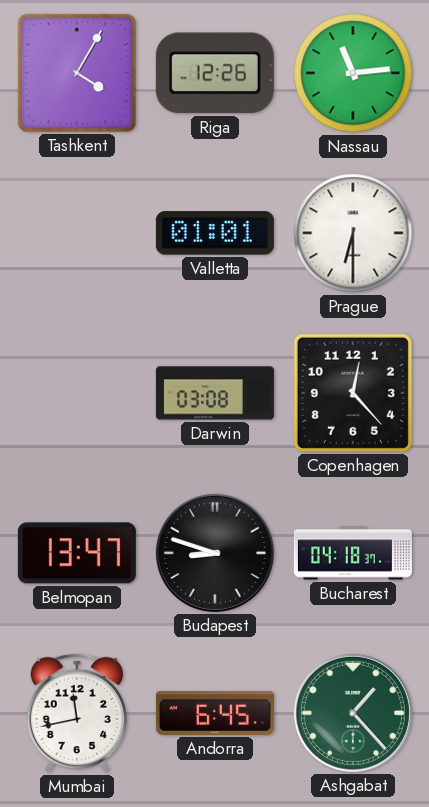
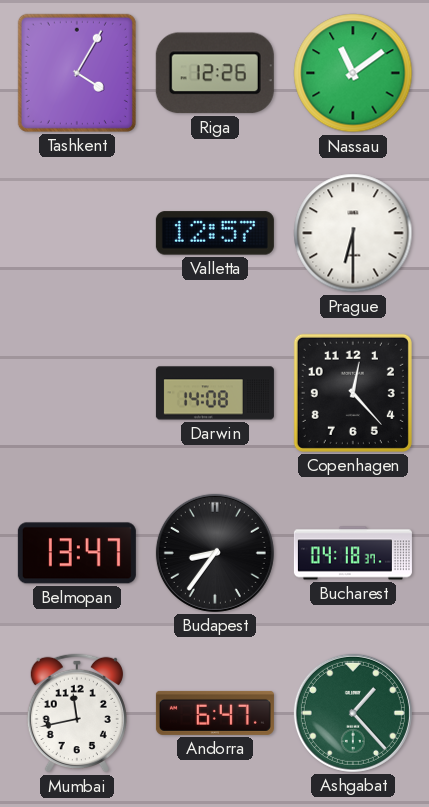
Nassau: 11:14 -> 11:09
Valletta: 01:01 -> 12:57
Darwin: 03:08 -> 14:08
Budapest: 8:48 -> 8:36
Andorra: 6:45 -> 6:47
